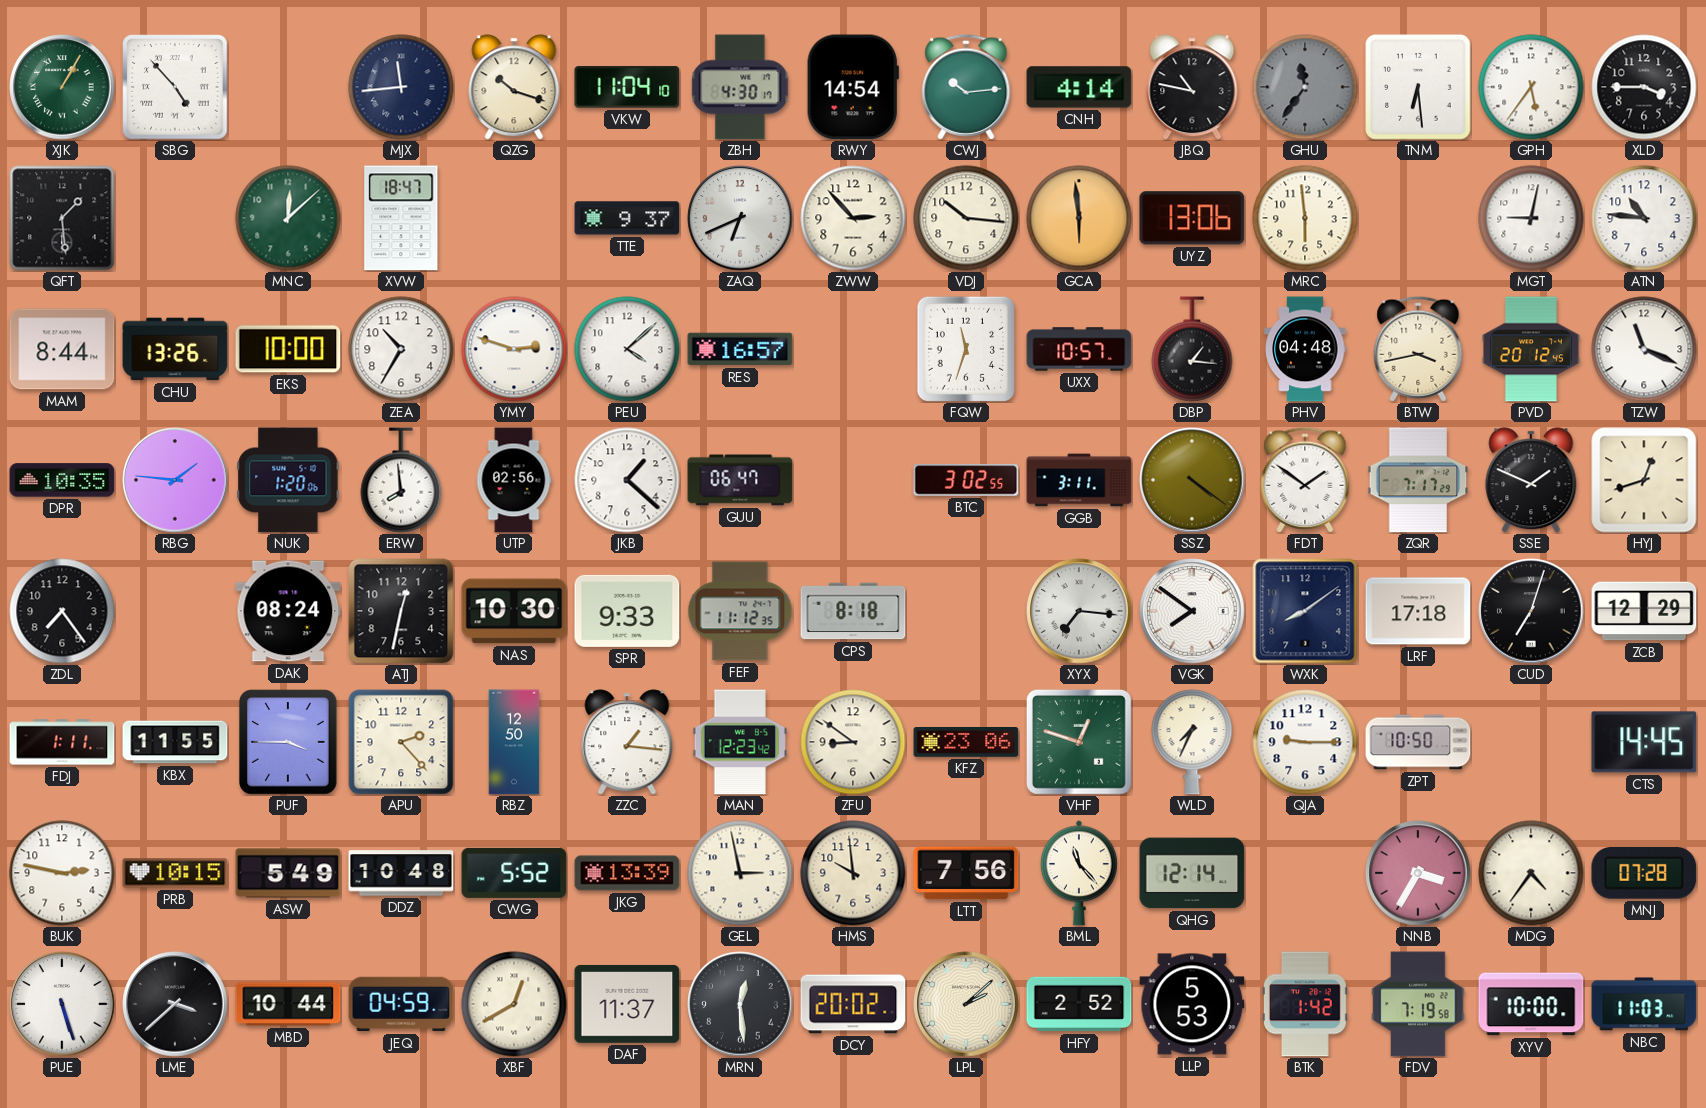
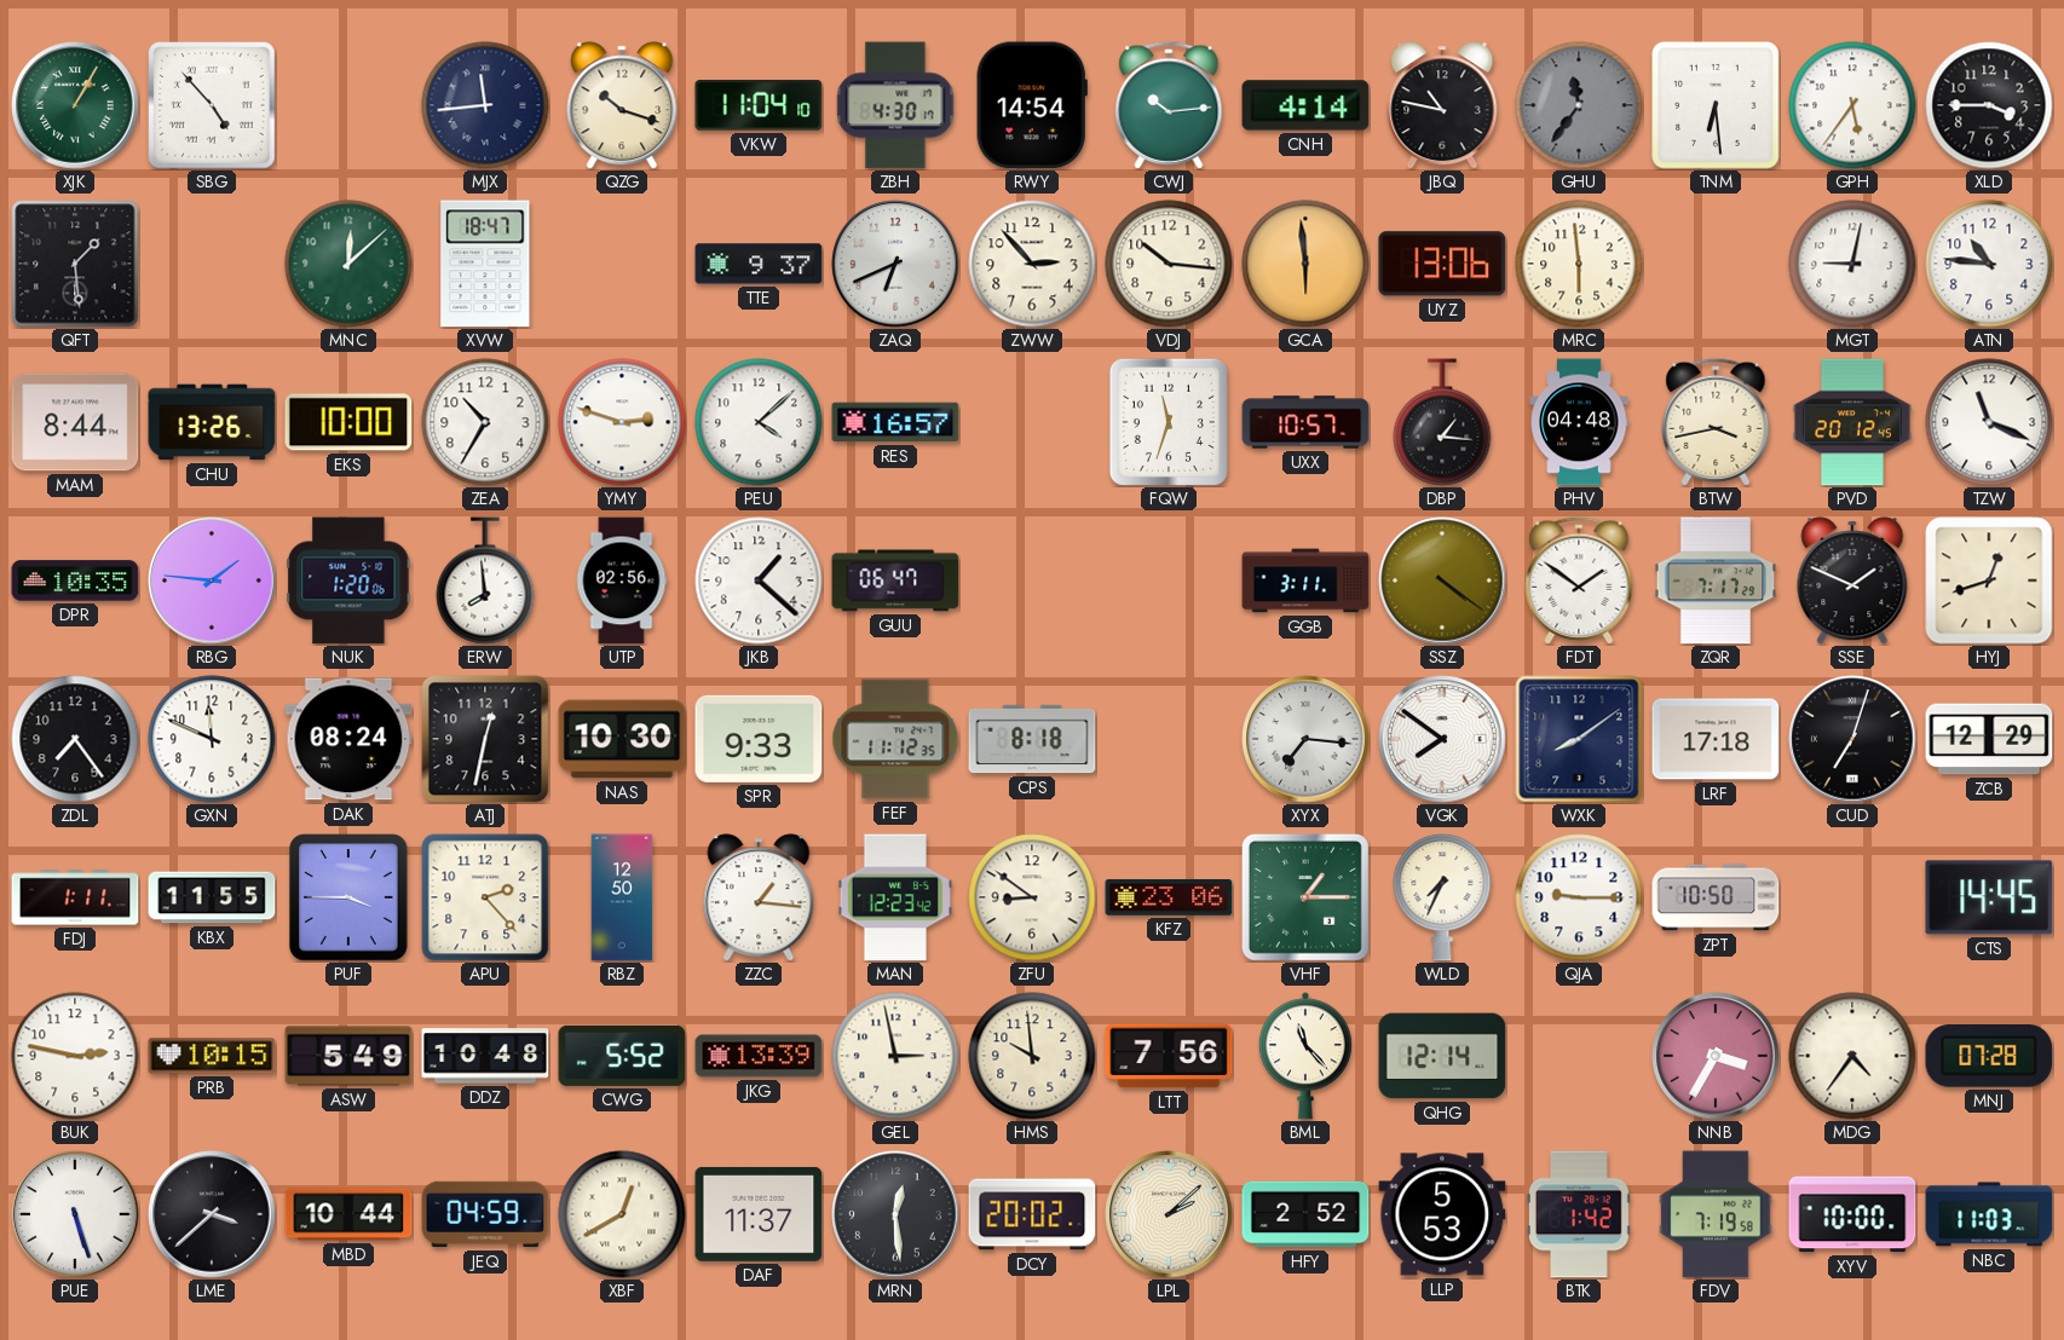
BTC: 3:02 -> none
GXN: none -> 11:49
VHF: 12:48 -> 1:15
